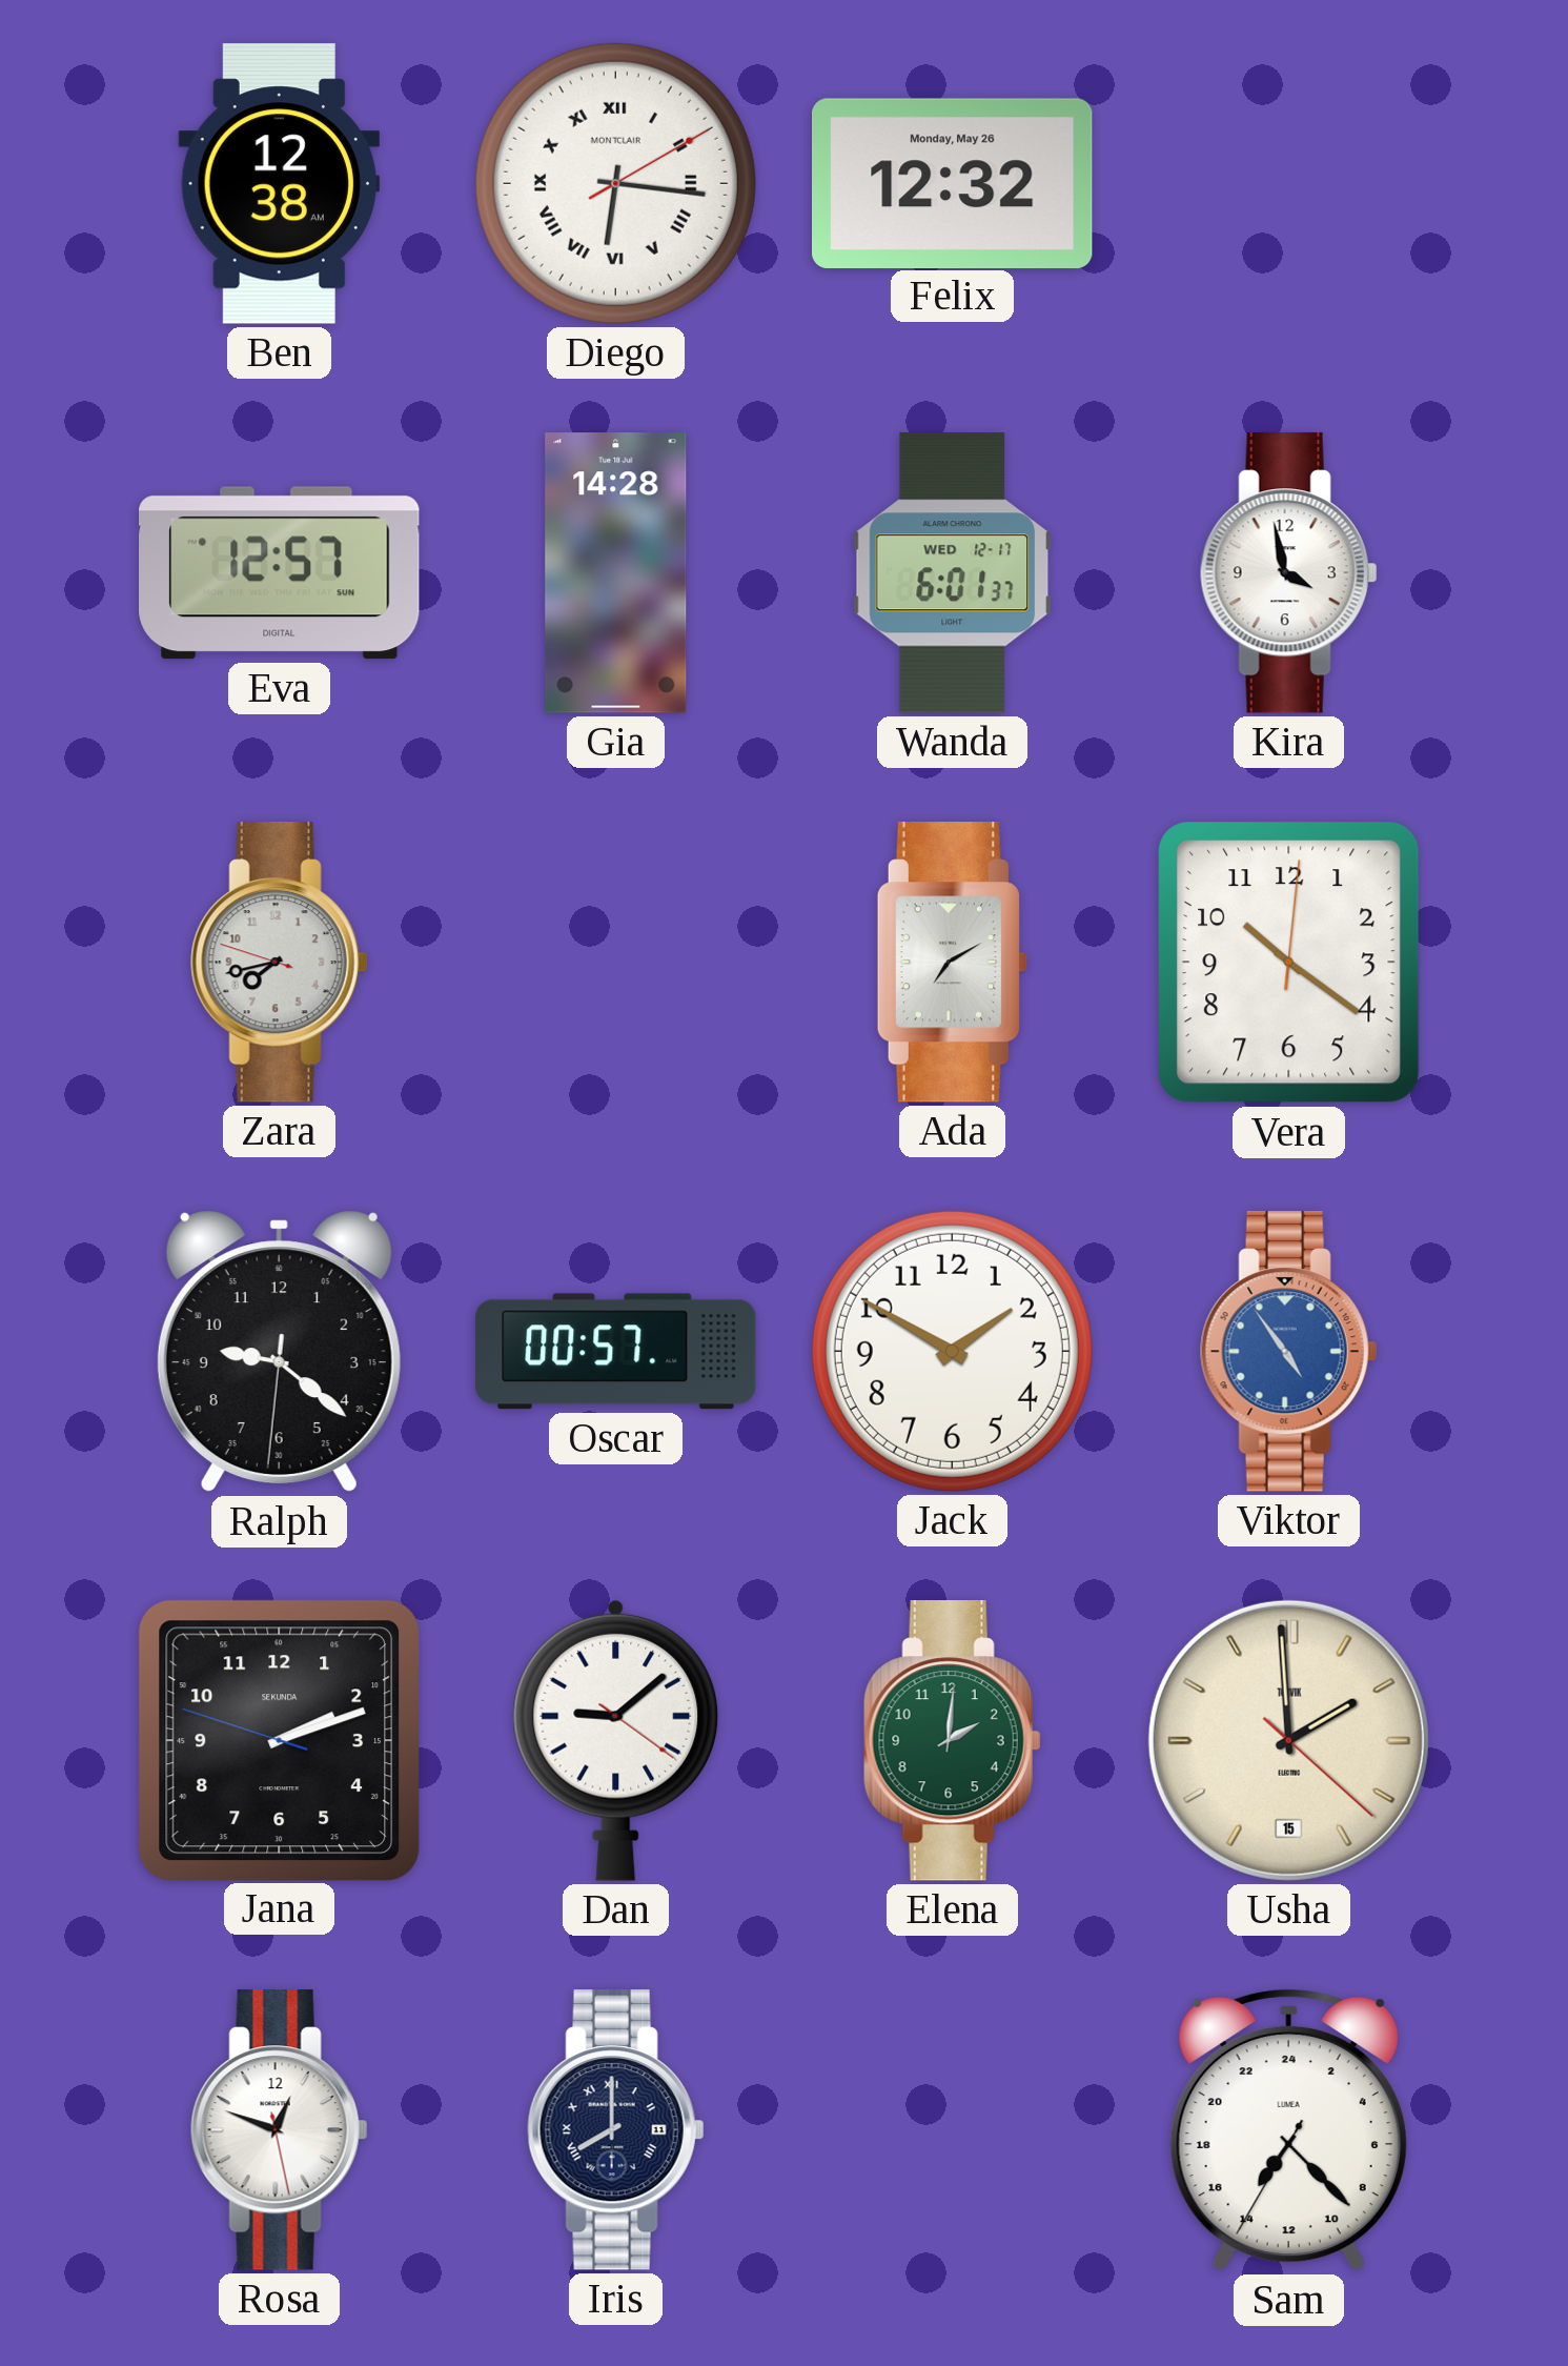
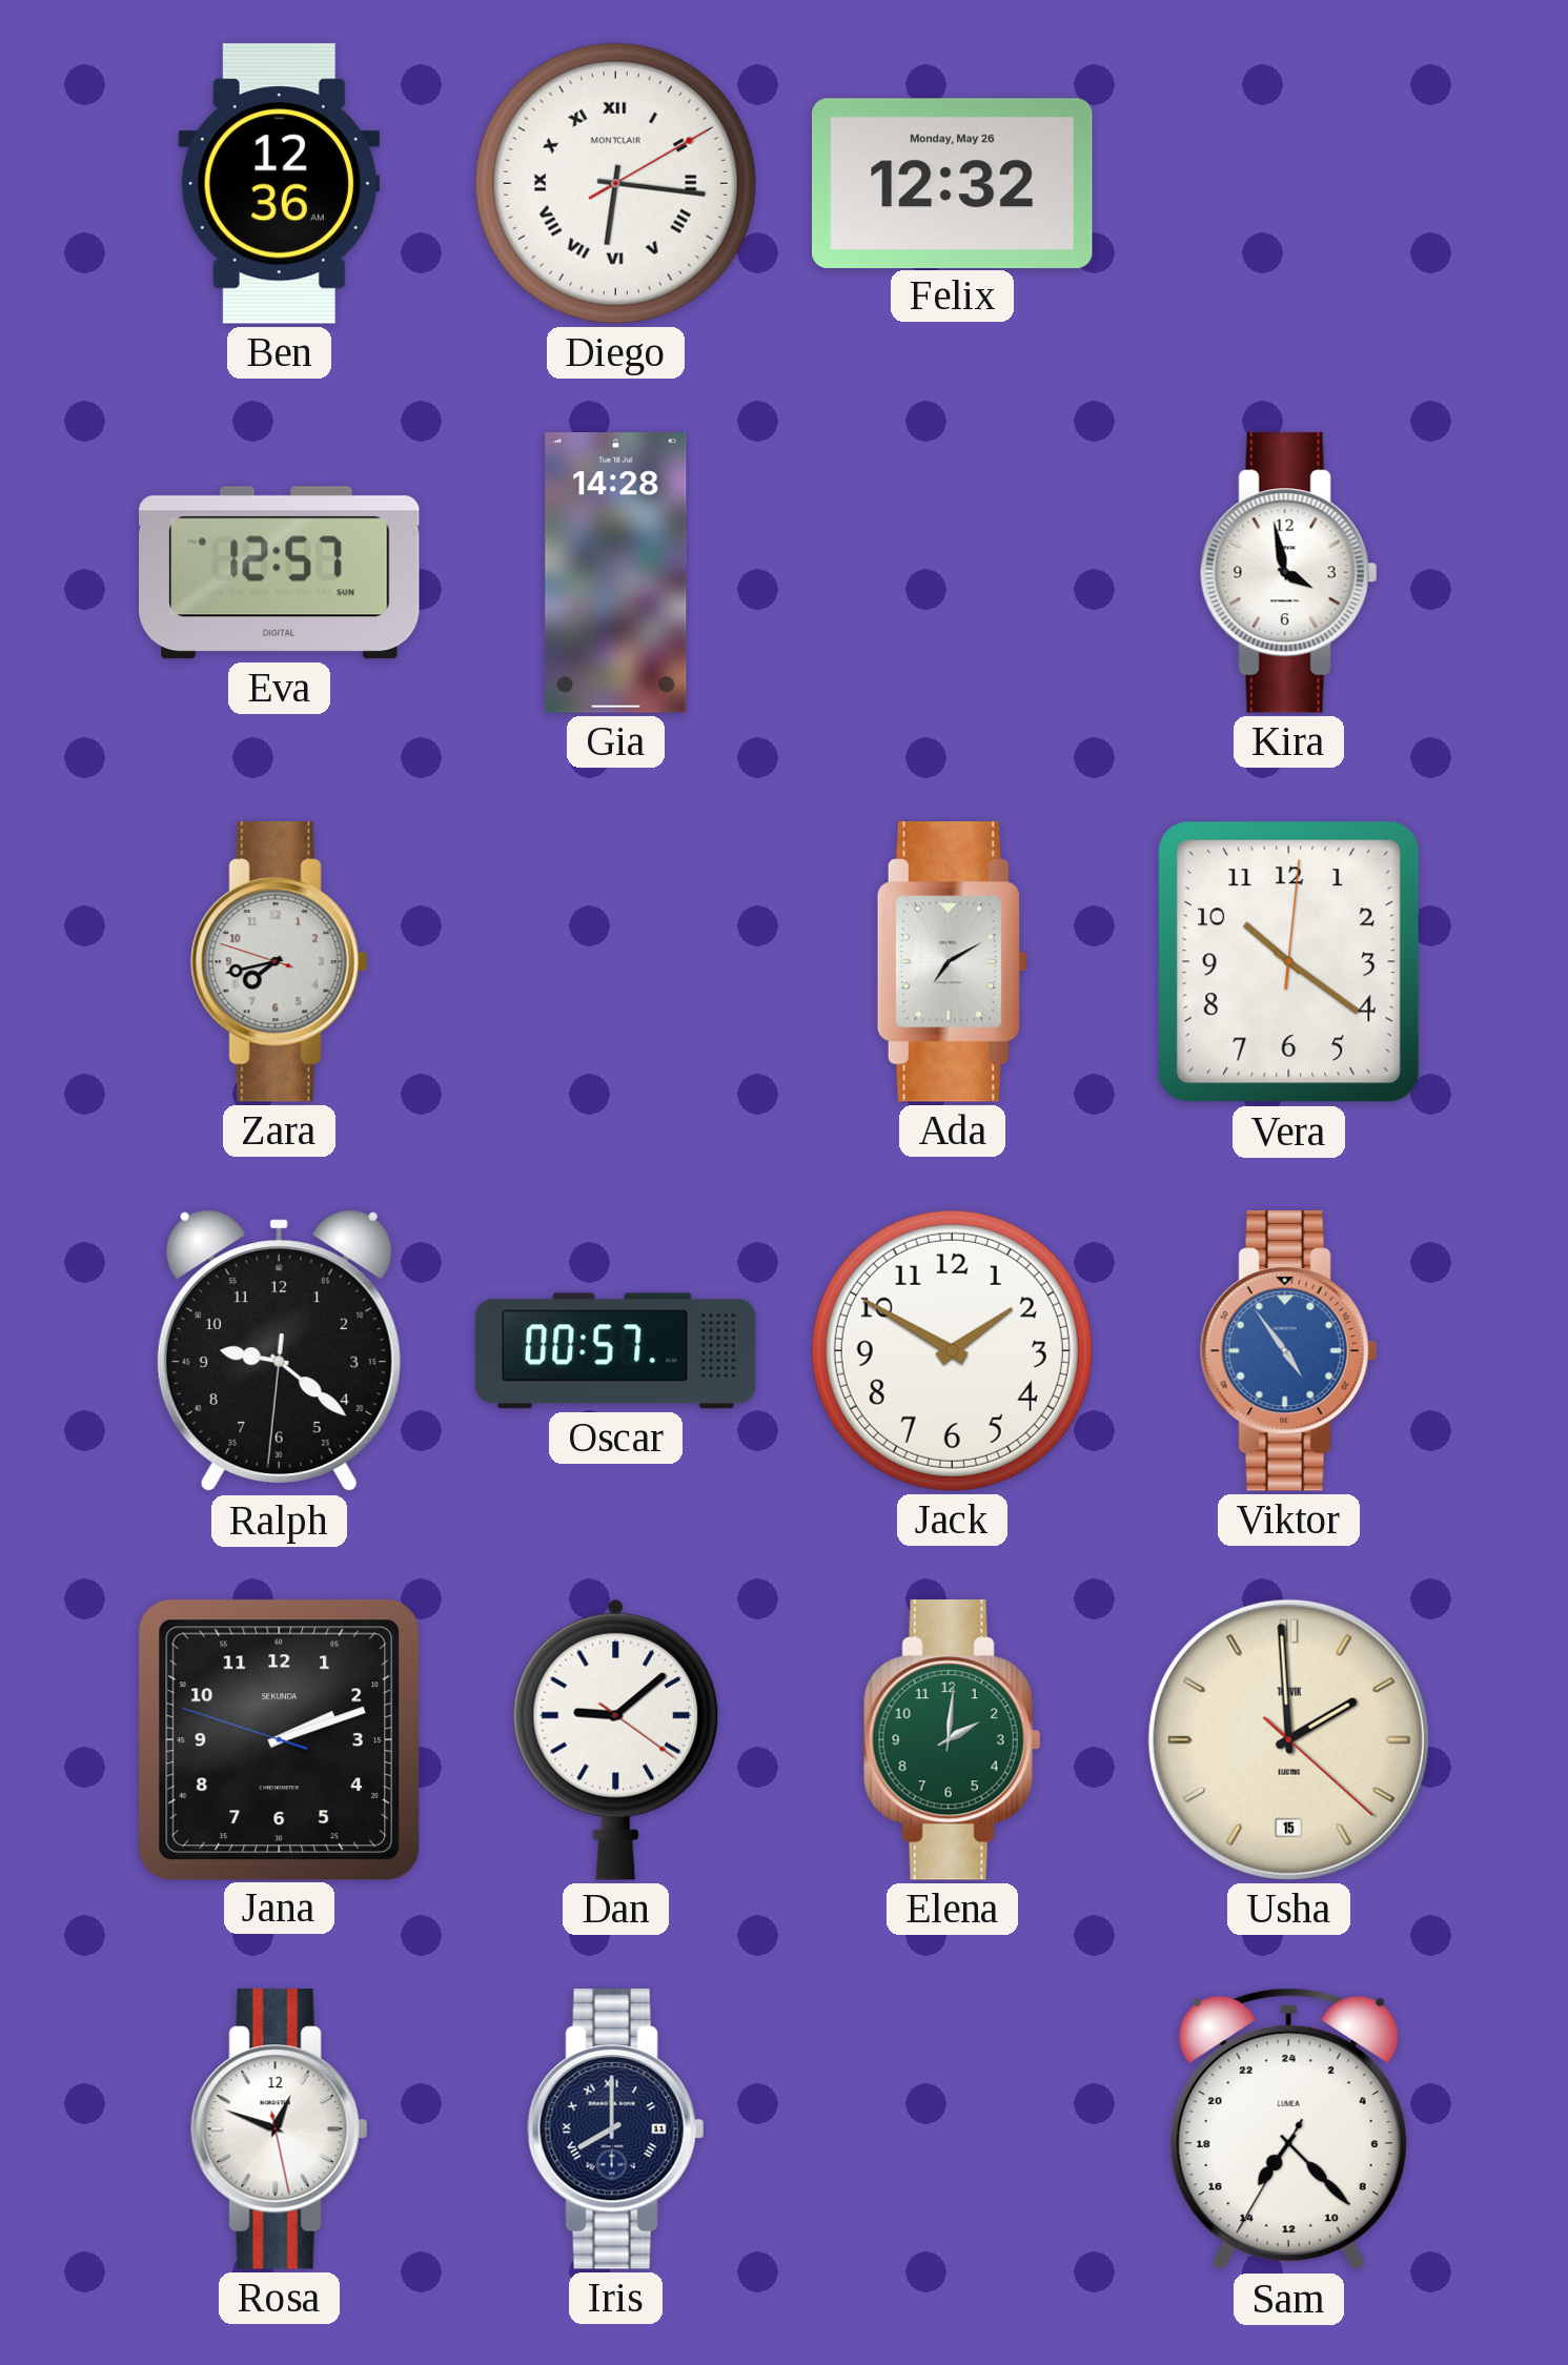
Ben: 12:38 -> 12:36
Wanda: 6:01 -> none
